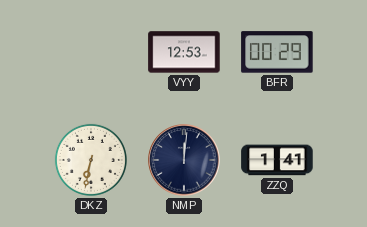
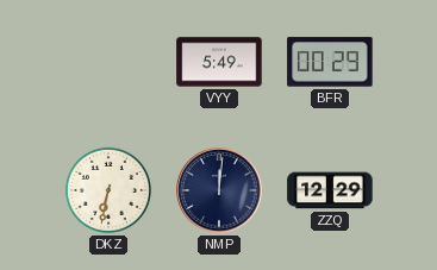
VYY: 12:53 -> 5:49
ZZQ: 1:41 -> 12:29
